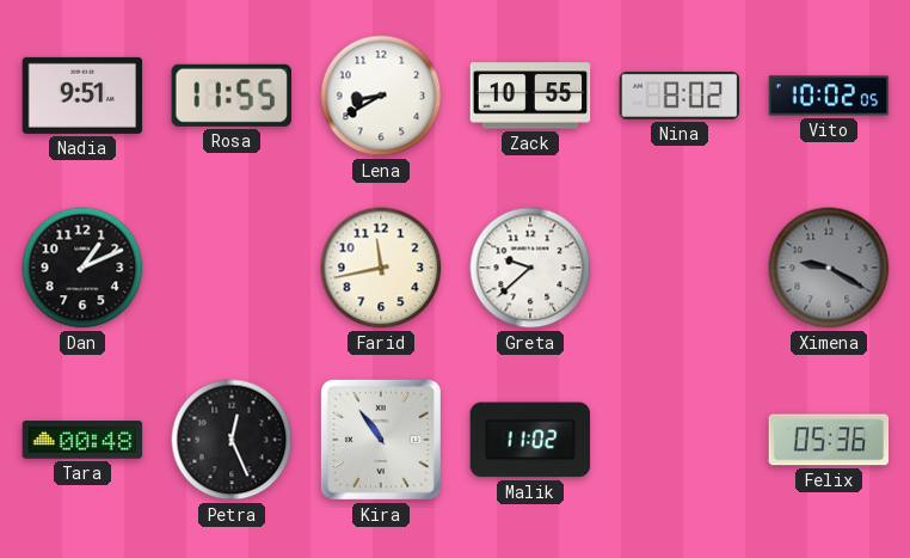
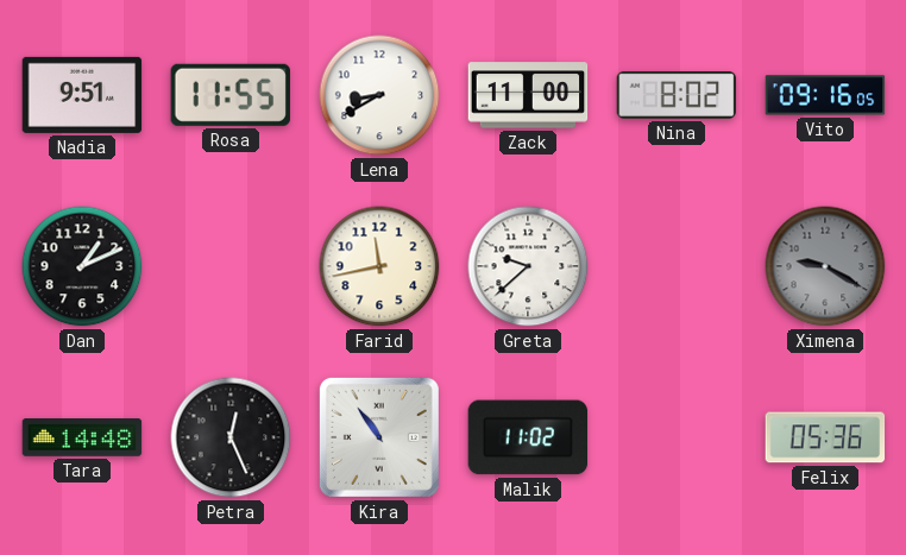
Zack: 10:55 -> 11:00
Vito: 10:02 -> 09:16
Tara: 00:48 -> 14:48
